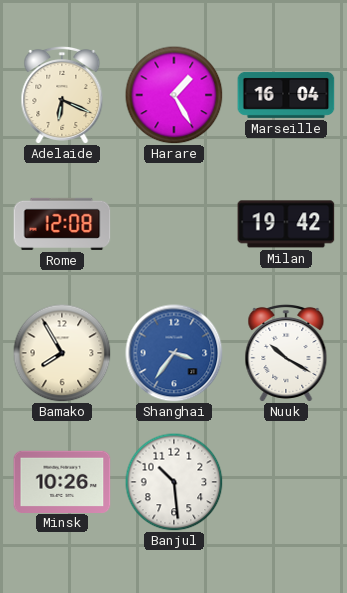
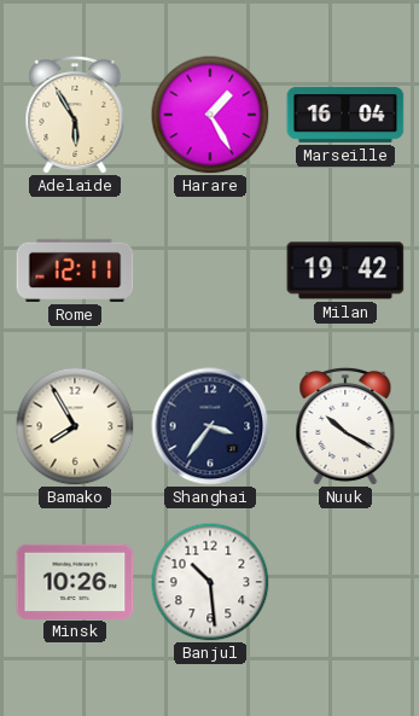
Adelaide: 6:19 -> 5:55
Rome: 12:08 -> 12:11
Shanghai dial: blue -> navy
